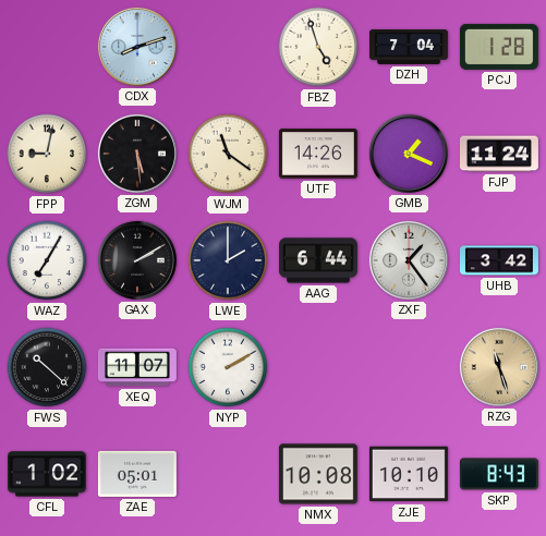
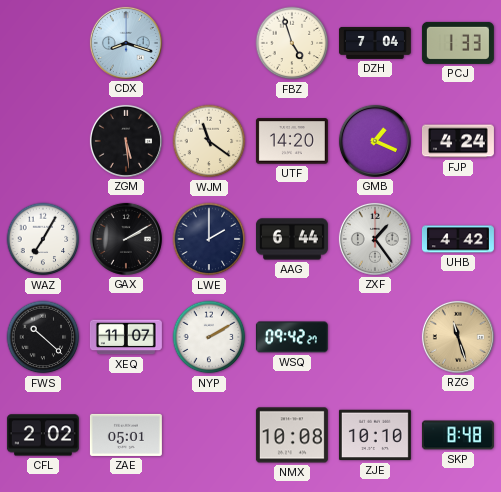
CDX: 8:12 -> 8:18
PCJ: 1:28 -> 1:33
FPP: 9:02 -> none
UTF: 14:26 -> 14:20
FJP: 11:24 -> 4:24
UHB: 3:42 -> 4:42
WSQ: none -> 09:42
CFL: 1:02 -> 2:02
SKP: 8:43 -> 8:48
